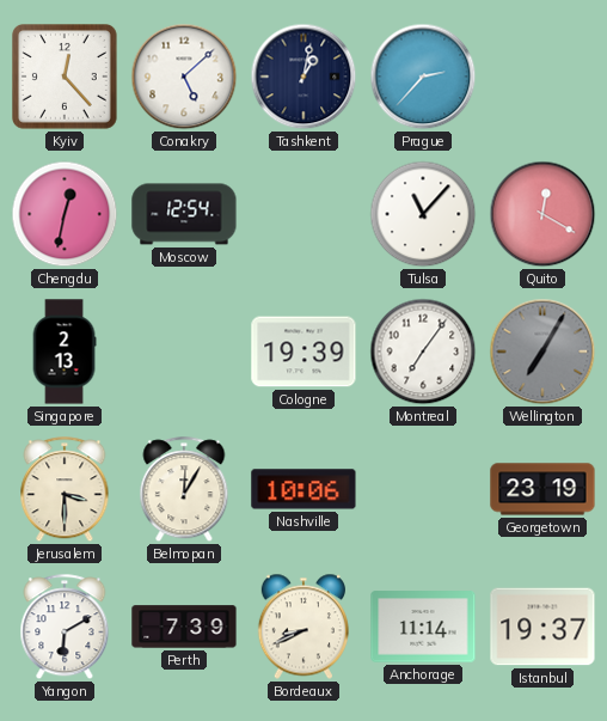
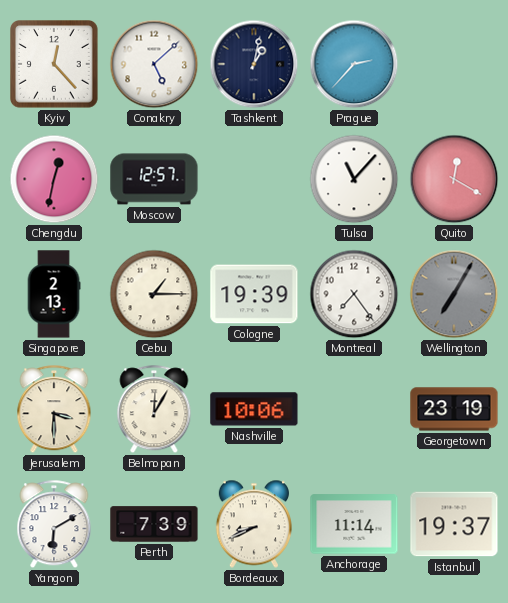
Moscow: 12:54 -> 12:57
Cebu: none -> 1:15
Montreal: 7:06 -> 7:24
